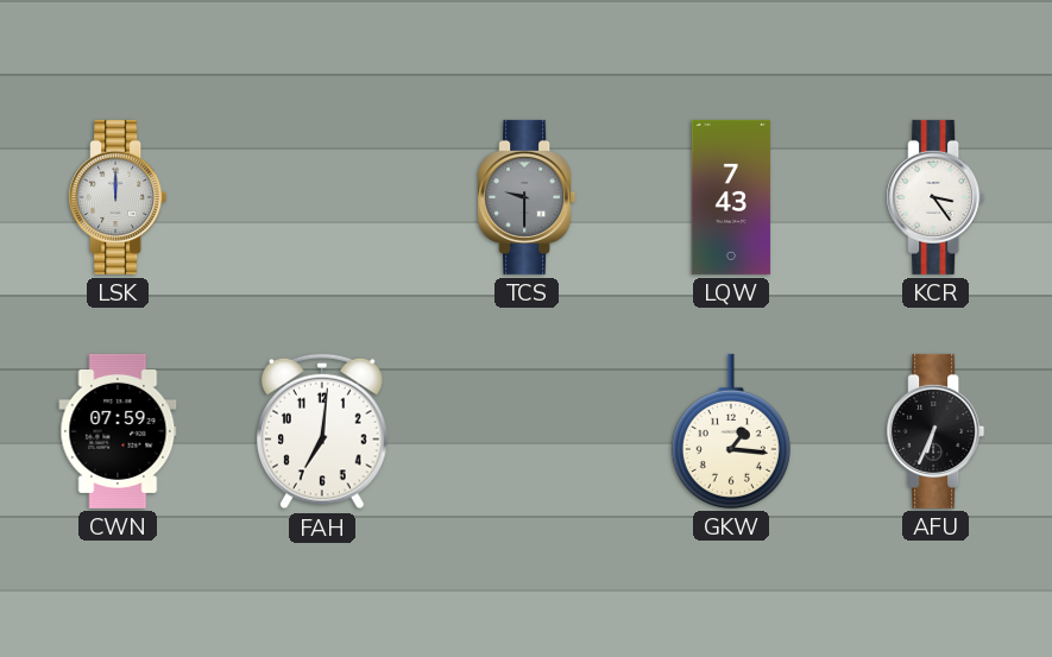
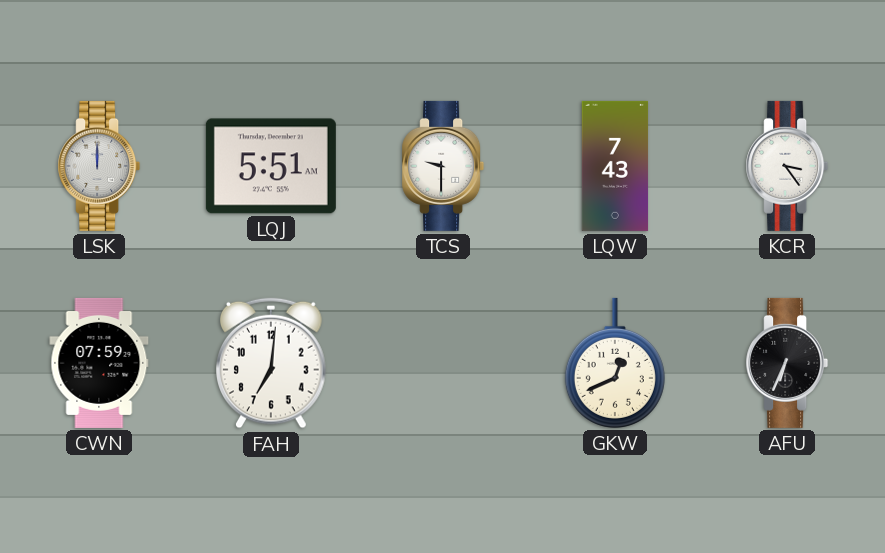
LQJ: none -> 5:51
TCS dial: grey -> white
GKW: 1:16 -> 12:41
